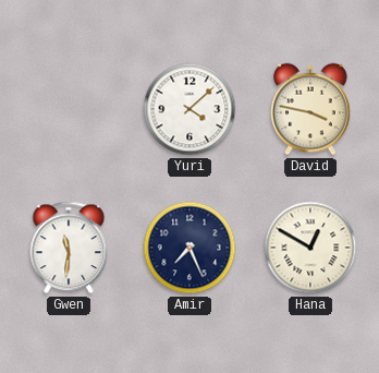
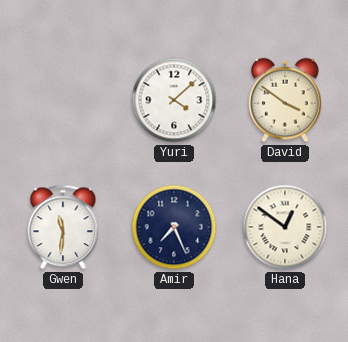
David: 3:47 -> 3:51
Hana: 12:50 -> 12:51
